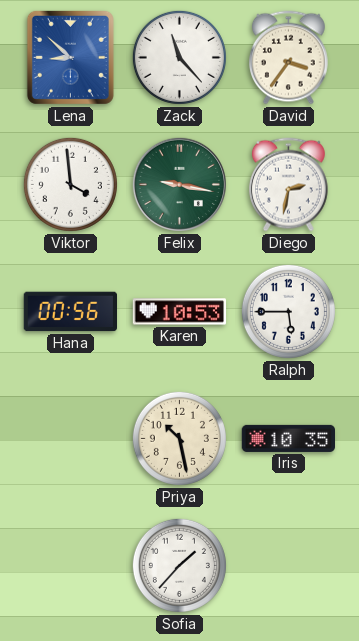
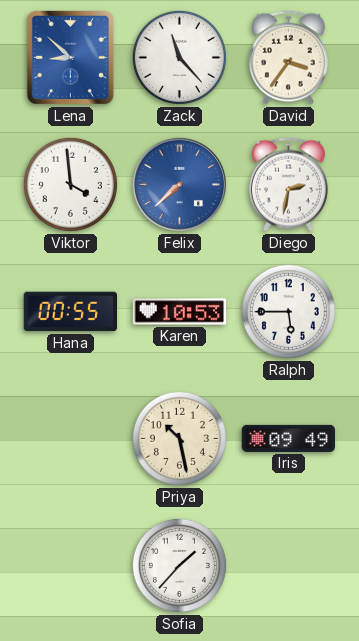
Felix: 9:17 -> 7:38
Felix dial: green -> blue
Hana: 00:56 -> 00:55
Iris: 10:35 -> 09:49
